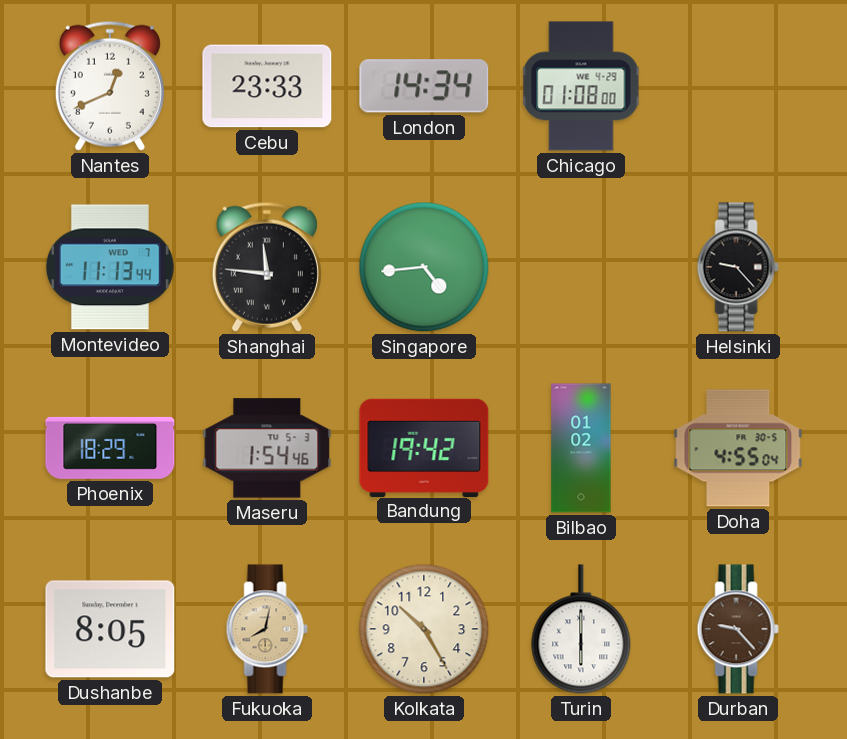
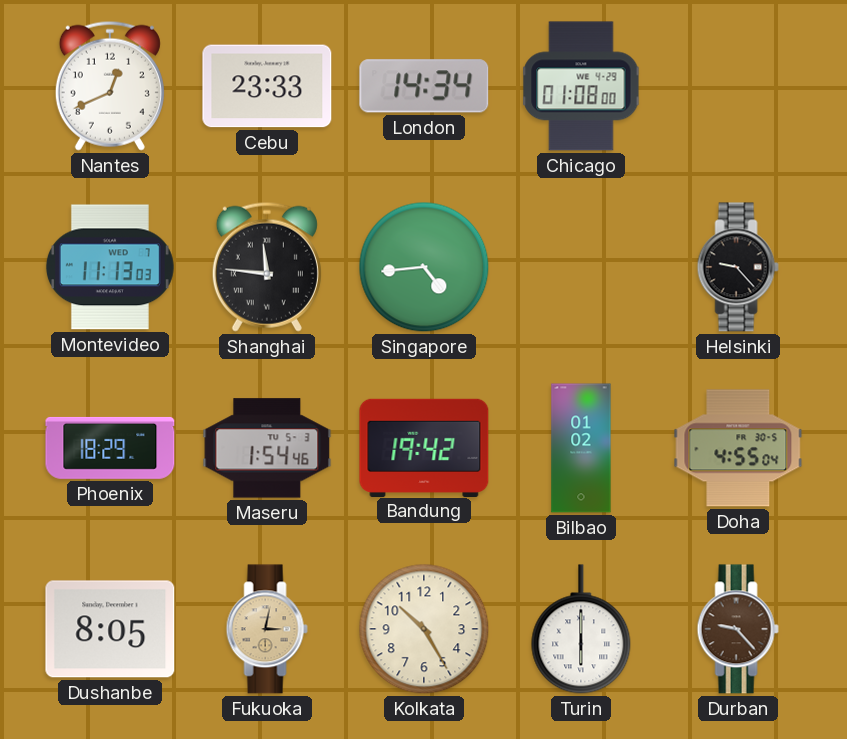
Montevideo: 11:13:44 -> 11:13:03
Fukuoka: 8:02 -> 3:02
